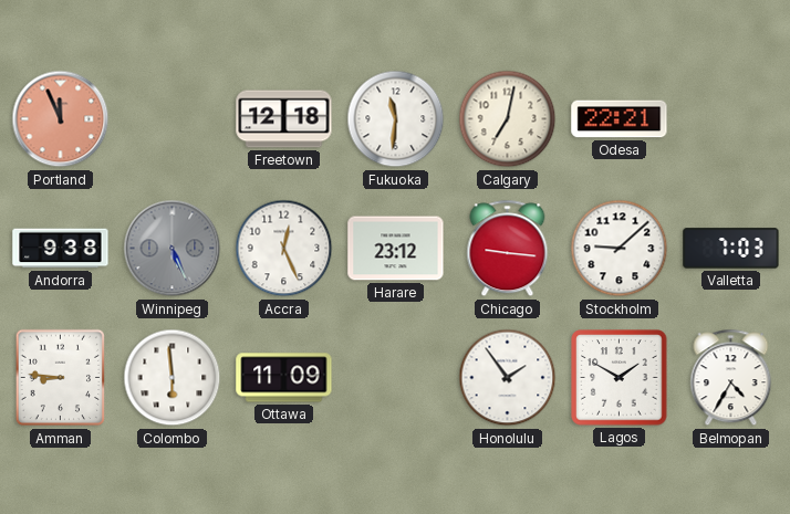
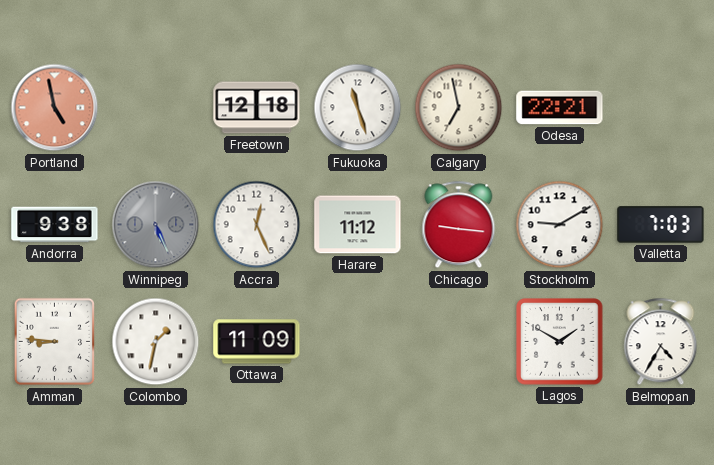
Portland: 11:56 -> 4:58
Fukuoka: 11:31 -> 11:27
Calgary: 7:02 -> 6:58
Harare: 23:12 -> 11:12
Stockholm: 9:08 -> 9:10
Colombo: 5:59 -> 1:32
Honolulu: 1:54 -> none
